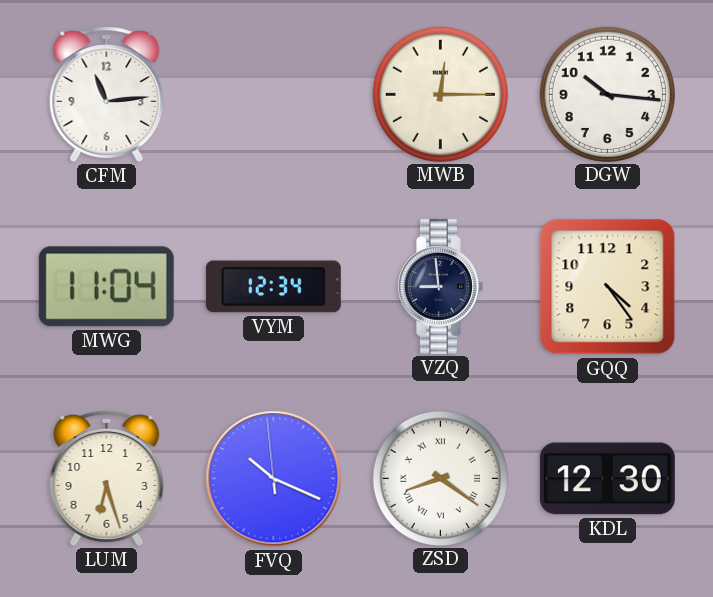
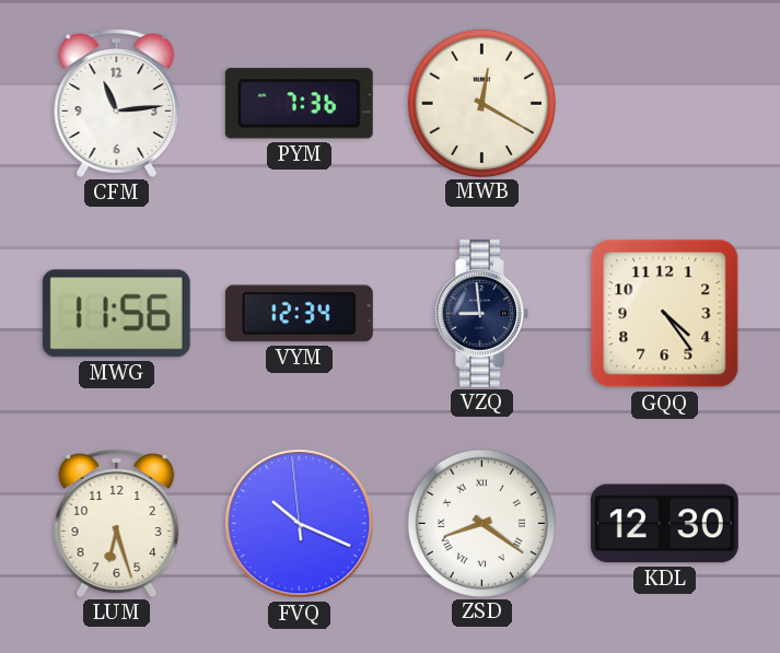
PYM: none -> 7:36
MWB: 12:15 -> 12:20
DGW: 10:16 -> none
MWG: 11:04 -> 11:56
